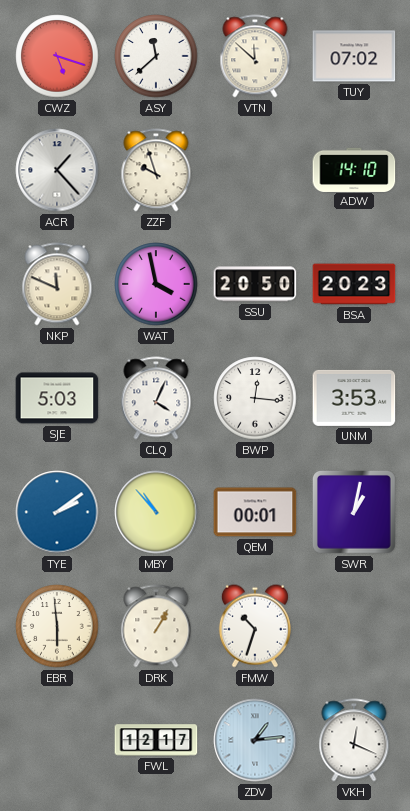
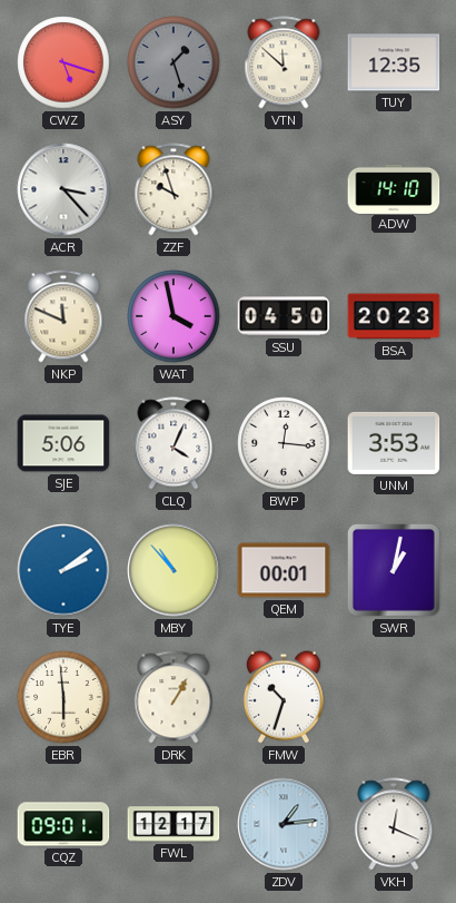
ASY: 11:38 -> 1:27
ASY dial: white -> grey
TUY: 07:02 -> 12:35
ACR: 1:23 -> 3:23
SSU: 20:50 -> 04:50
SJE: 5:03 -> 5:06
CQZ: none -> 09:01
